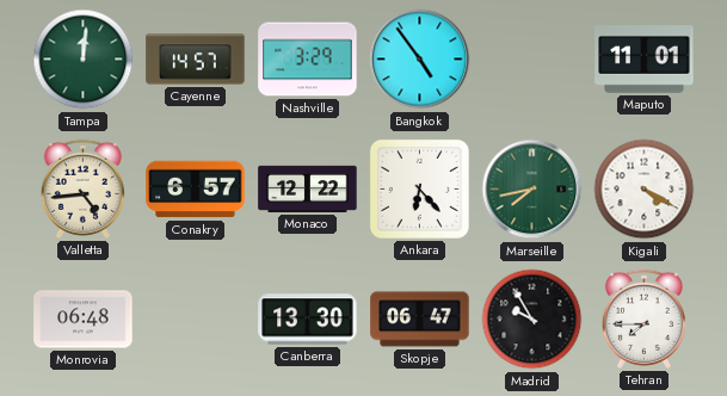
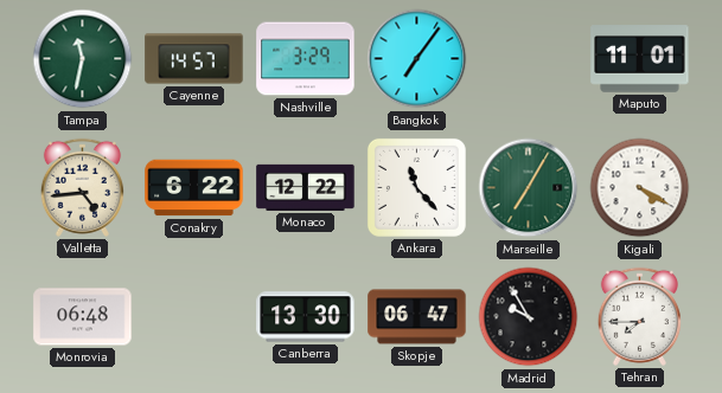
Tampa: 12:01 -> 11:32
Bangkok: 4:54 -> 7:06
Conakry: 6:57 -> 6:22
Ankara: 6:23 -> 11:23
Marseille: 7:43 -> 7:05
